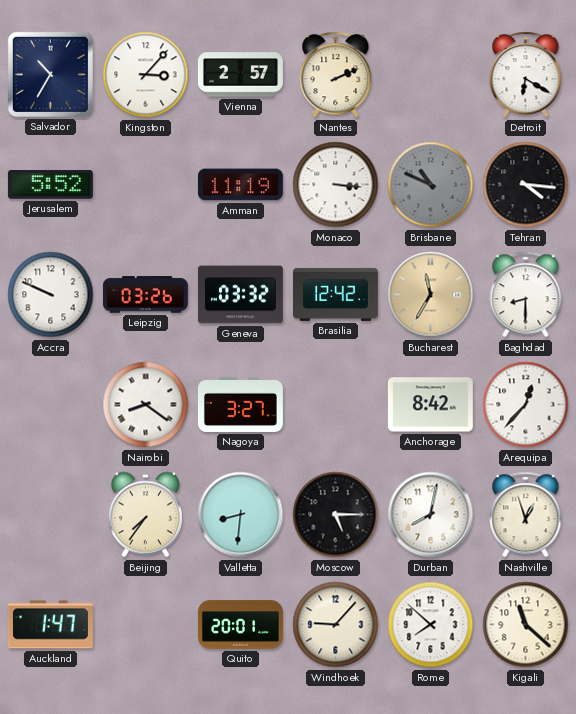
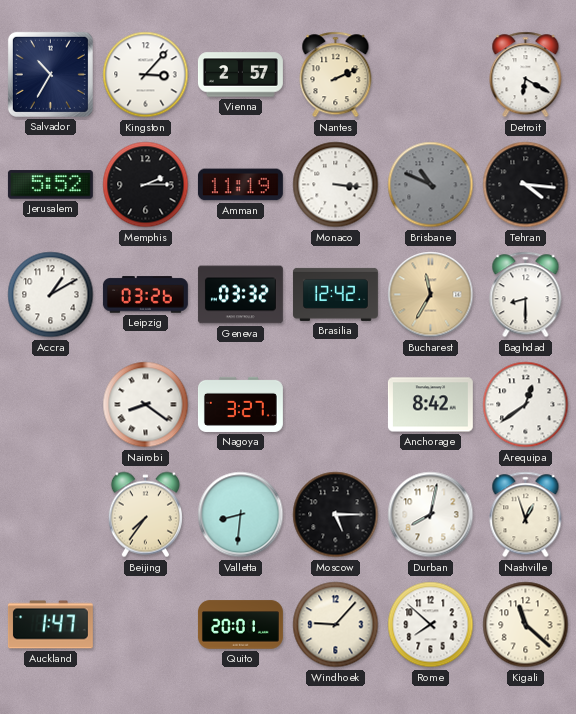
Memphis: none -> 2:15
Accra: 9:49 -> 1:10
Arequipa: 12:37 -> 12:39
